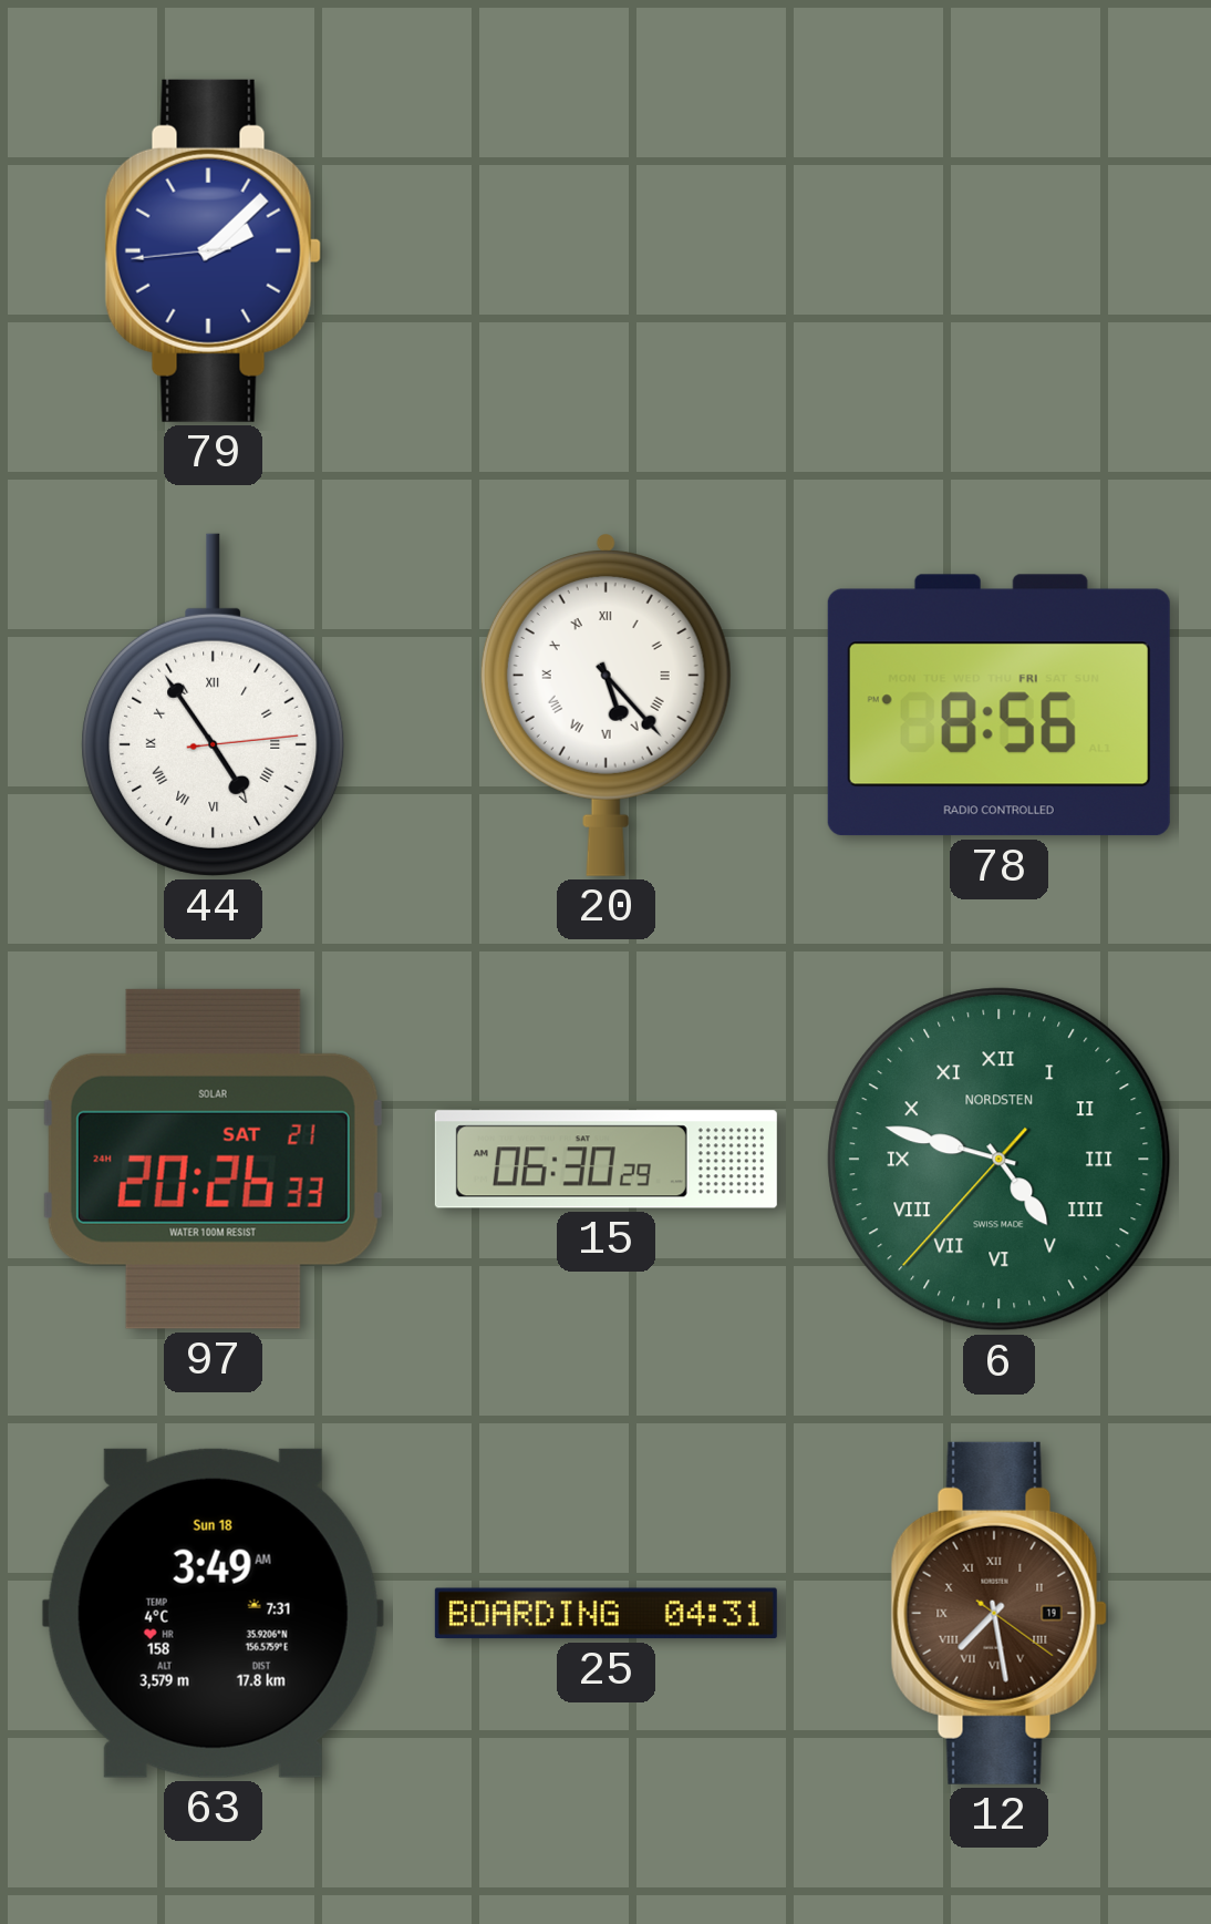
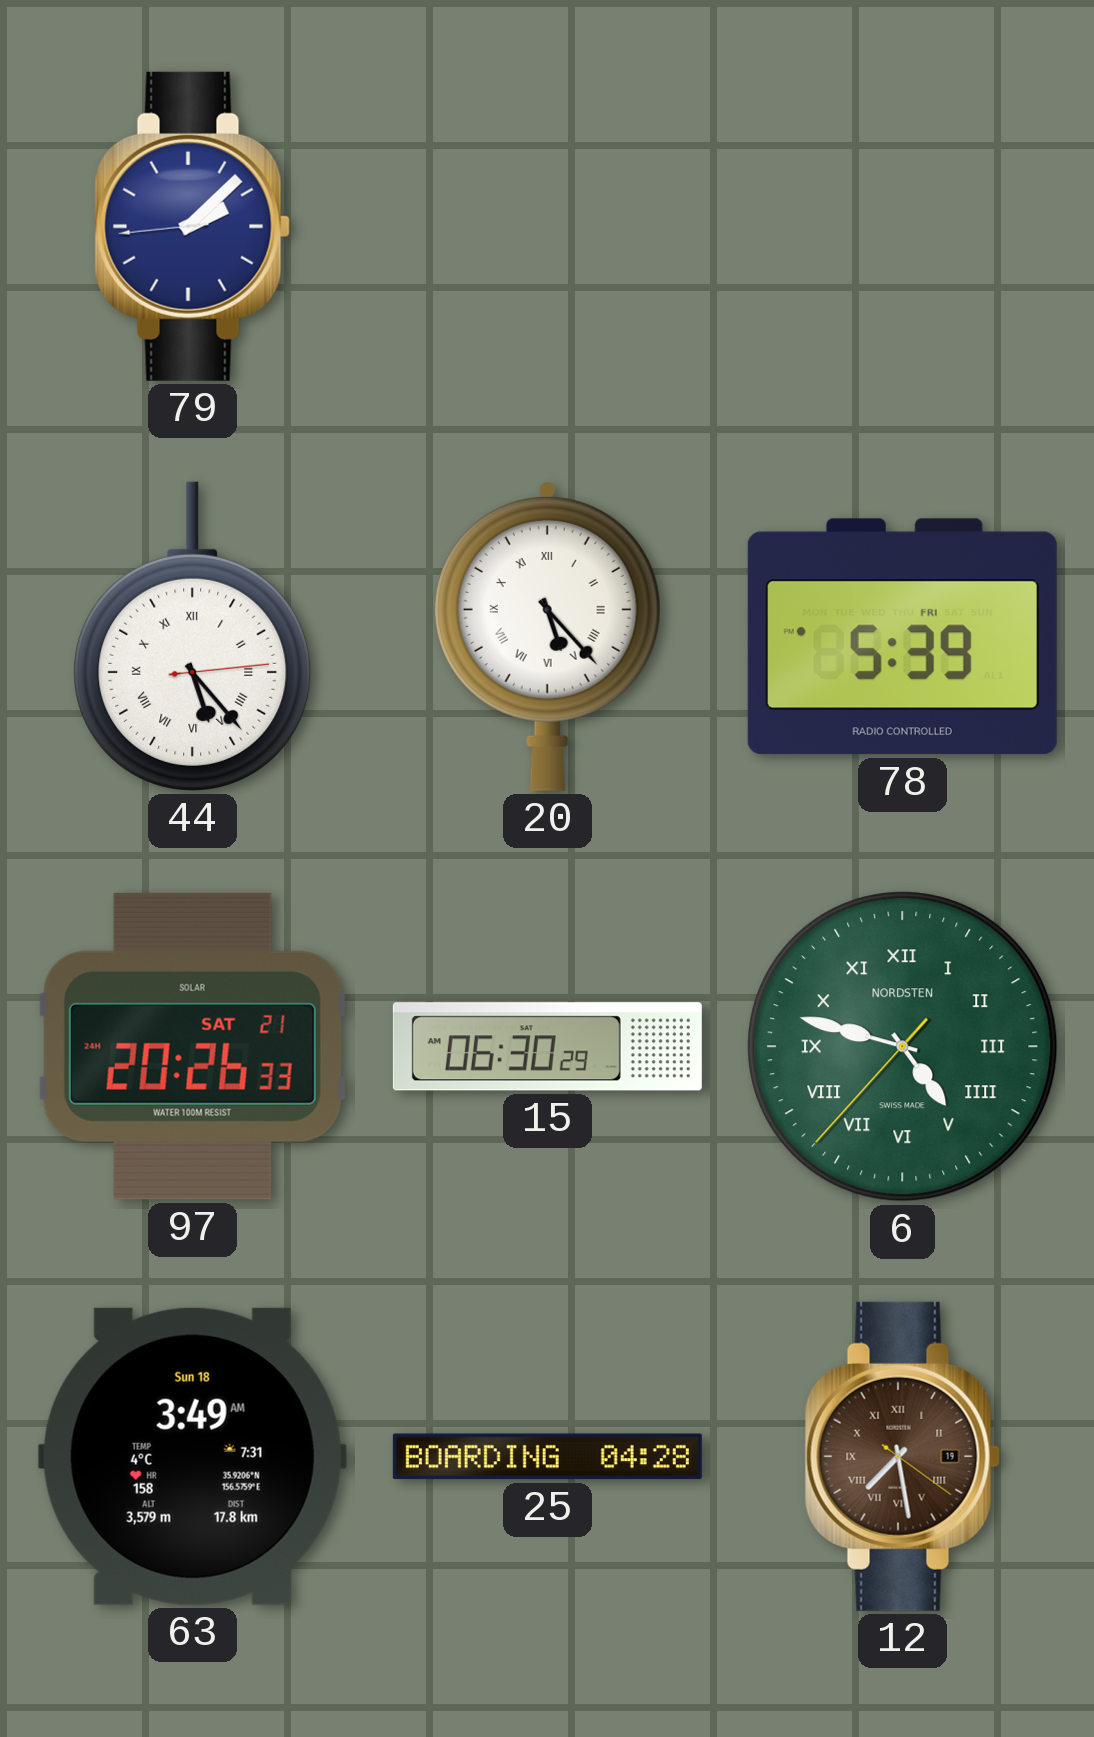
44: 4:54 -> 5:23
78: 8:56 -> 5:39
25: 04:31 -> 04:28
